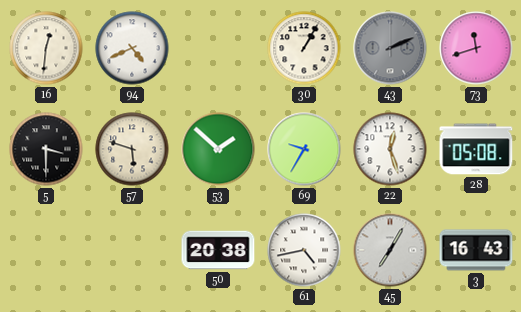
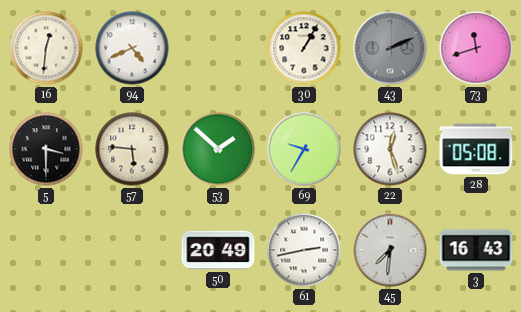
57: 5:48 -> 5:46
50: 20:38 -> 20:49
61: 4:43 -> 2:43
45: 7:05 -> 7:31
